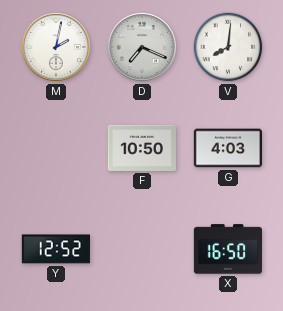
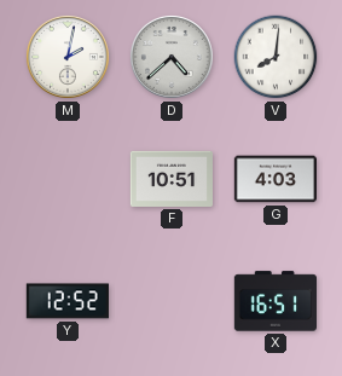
D: 7:19 -> 4:38
F: 10:50 -> 10:51
X: 16:50 -> 16:51
